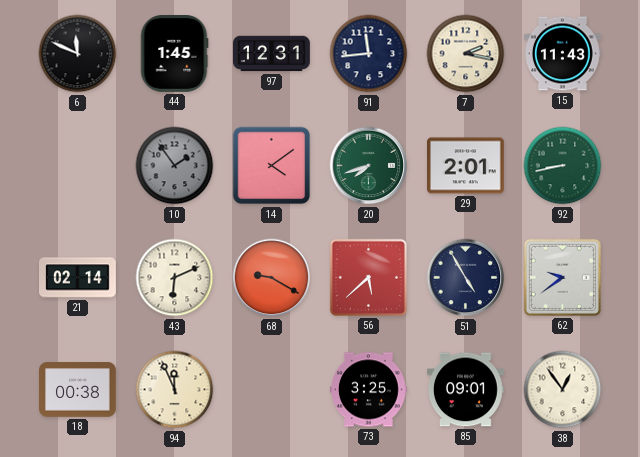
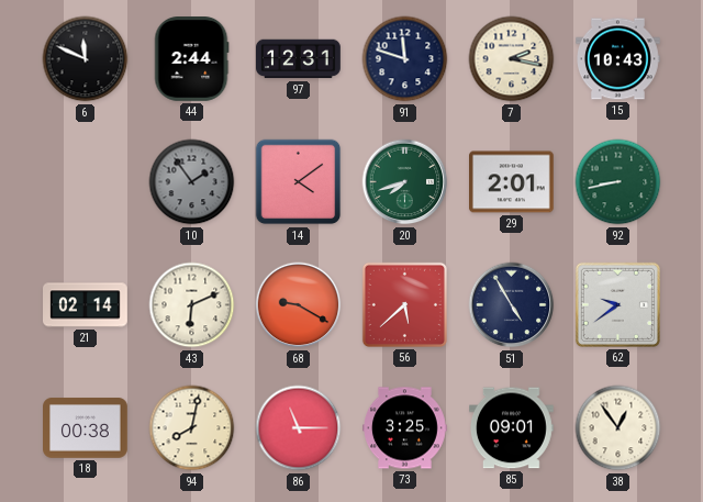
44: 1:45 -> 2:44
91: 11:44 -> 11:48
15: 11:43 -> 10:43
94: 11:56 -> 8:02
86: none -> 11:15
